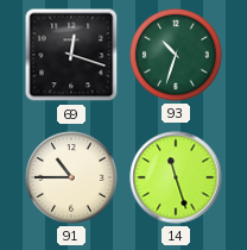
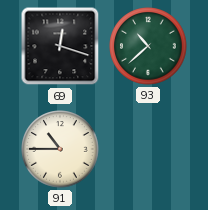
93: 10:33 -> 10:38
14: 11:27 -> none
